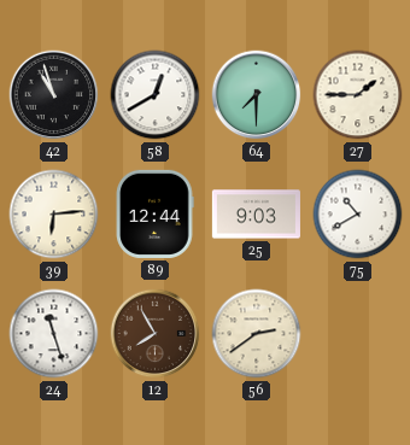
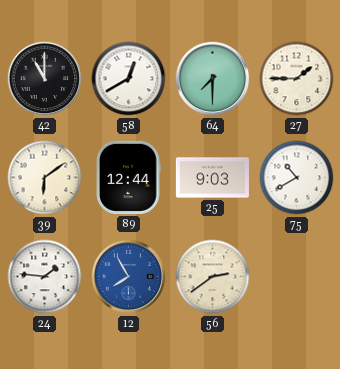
42: 10:57 -> 11:00
39: 6:14 -> 6:09
24: 11:27 -> 1:46
12 dial: brown -> blue
